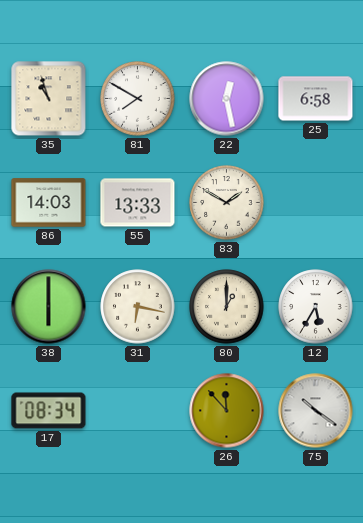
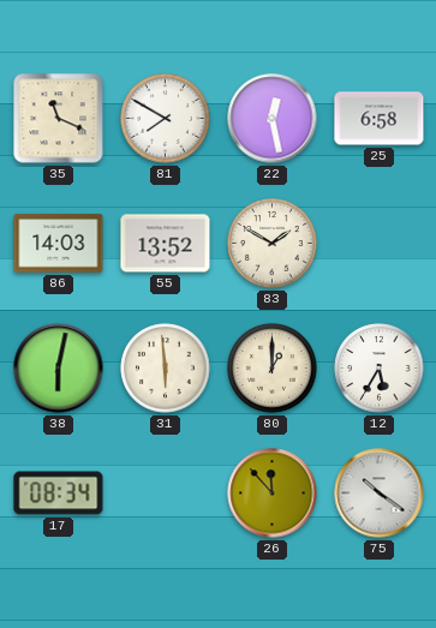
35: 10:57 -> 11:19
55: 13:33 -> 13:52
38: 6:00 -> 6:02
31: 6:17 -> 5:59
